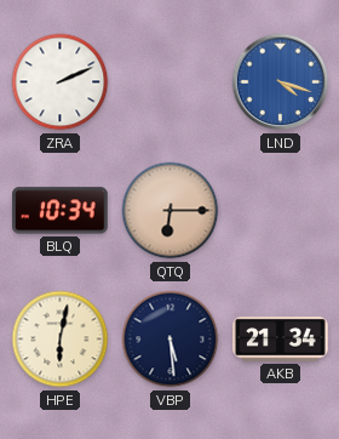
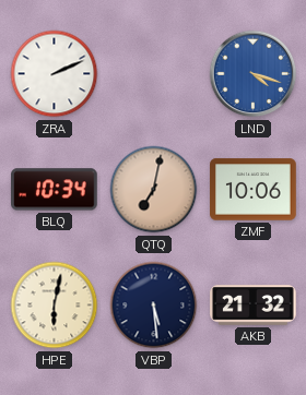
QTQ: 6:15 -> 7:02
ZMF: none -> 10:06
AKB: 21:34 -> 21:32
